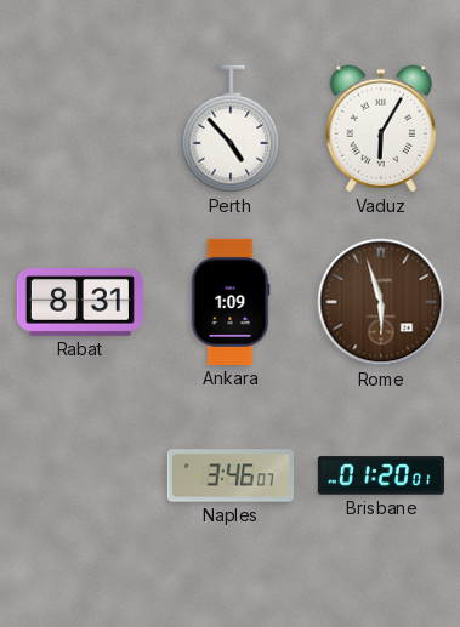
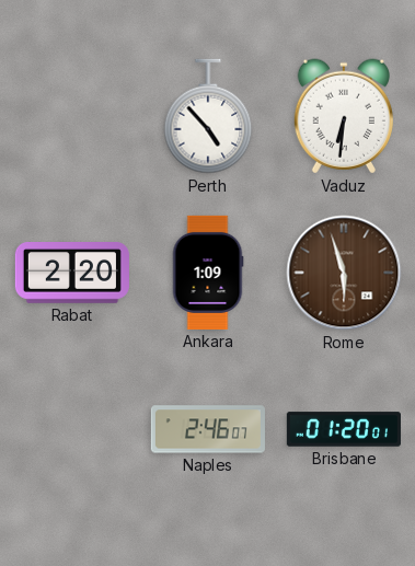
Vaduz: 6:05 -> 6:31
Rabat: 8:31 -> 2:20
Naples: 3:46 -> 2:46
